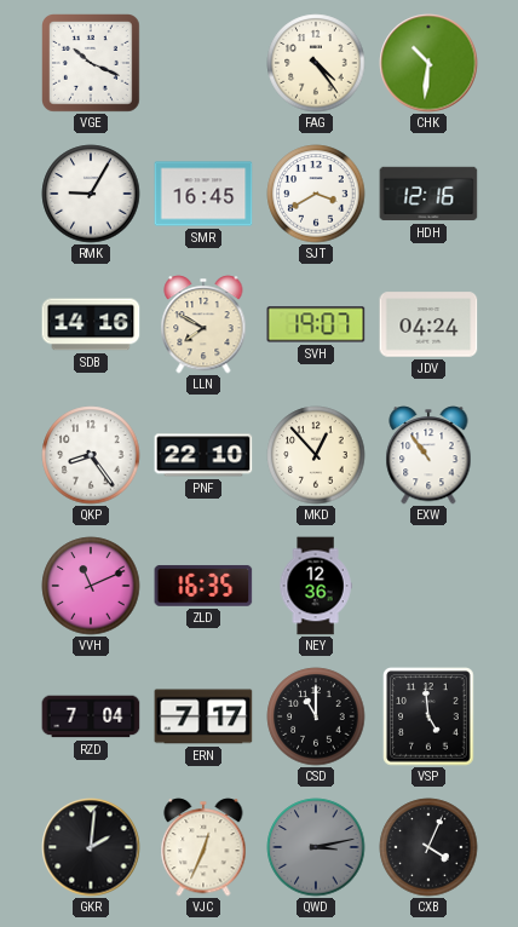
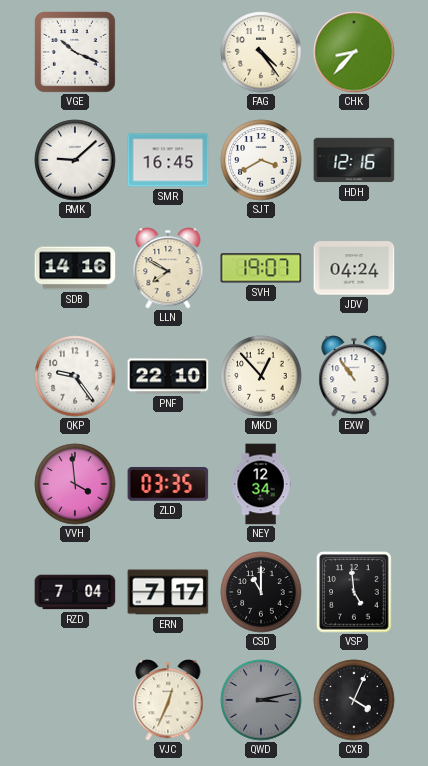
CHK: 10:31 -> 8:37
RMK: 9:05 -> 9:08
QKP: 8:24 -> 9:24
VVH: 11:11 -> 3:59
ZLD: 16:35 -> 03:35
NEY: 12:36 -> 12:34
GKR: 2:01 -> none
